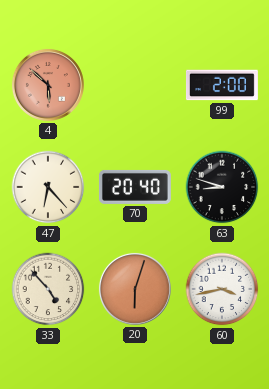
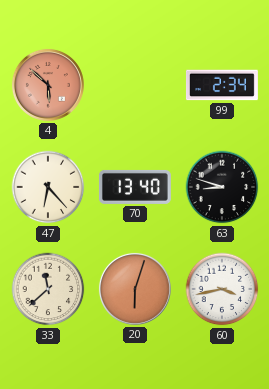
99: 2:00 -> 2:34
70: 20:40 -> 13:40
33: 4:53 -> 11:38
